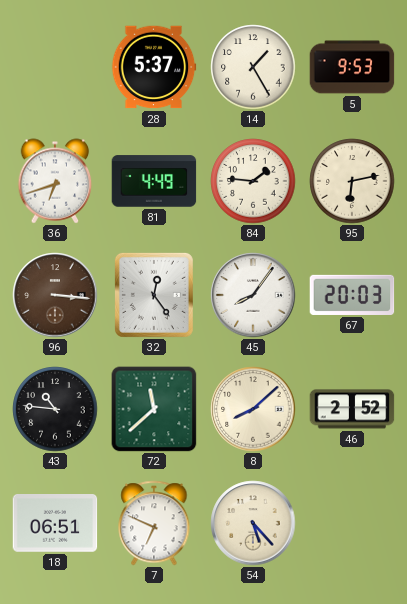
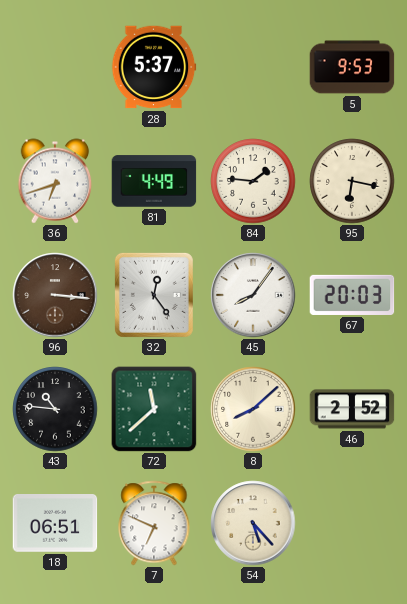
14: 1:25 -> none
95: 6:13 -> 6:17
